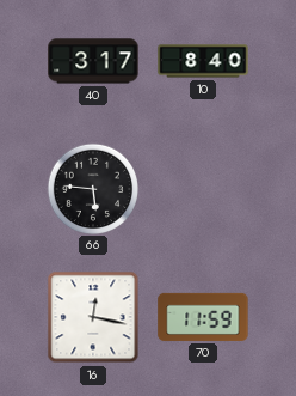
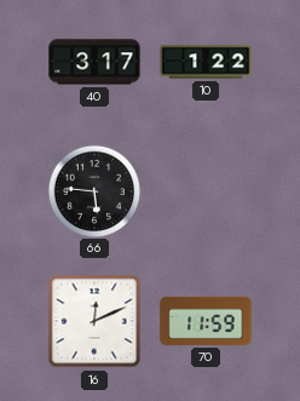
10: 8:40 -> 1:22
16: 12:17 -> 12:11
